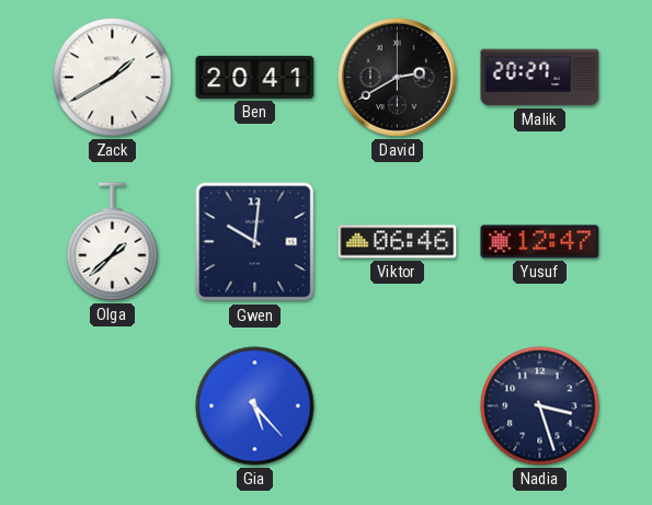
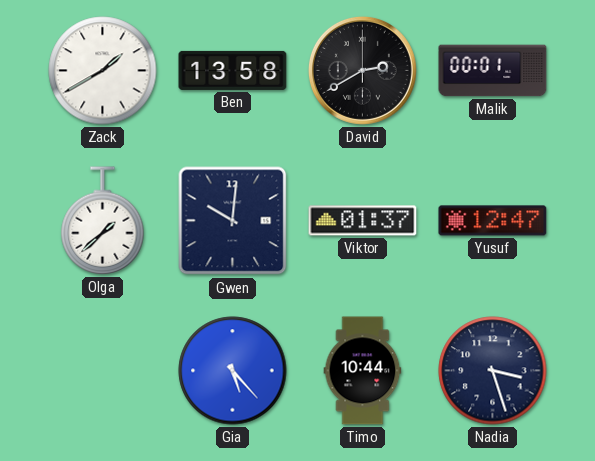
Ben: 20:41 -> 13:58
Malik: 20:27 -> 00:01
Viktor: 06:46 -> 01:37
Timo: none -> 10:44
